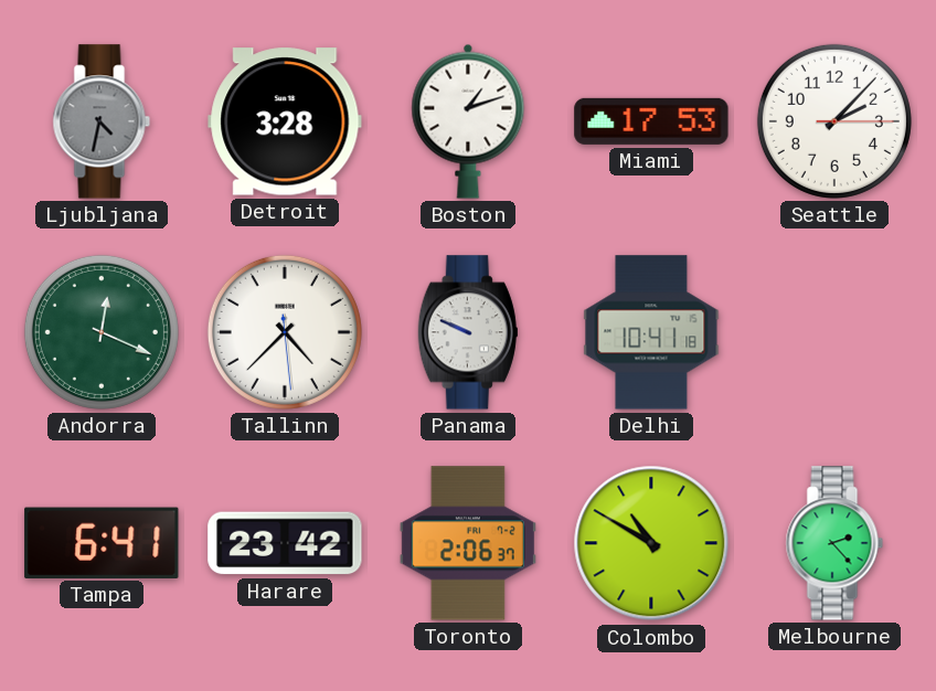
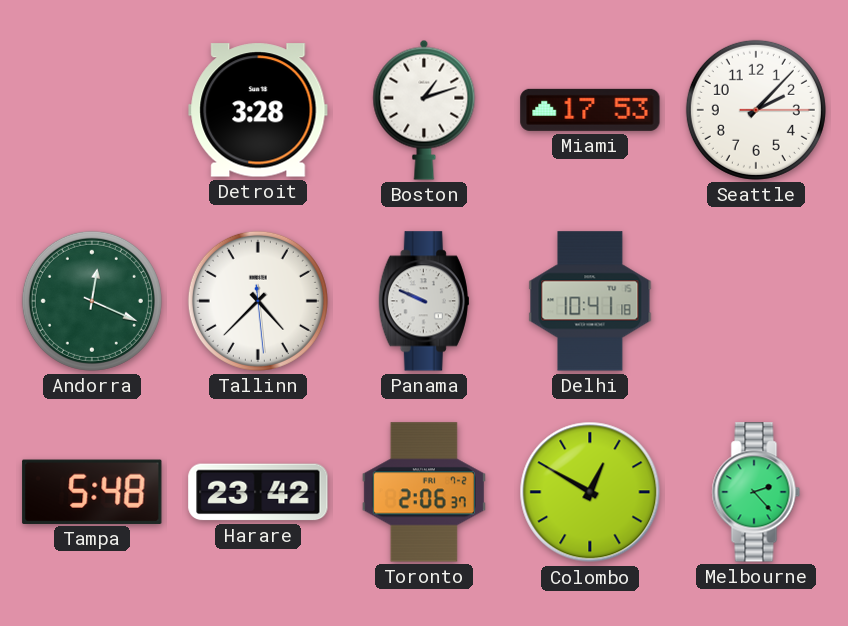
Ljubljana: 4:32 -> none
Tampa: 6:41 -> 5:48
Colombo: 10:50 -> 12:50
